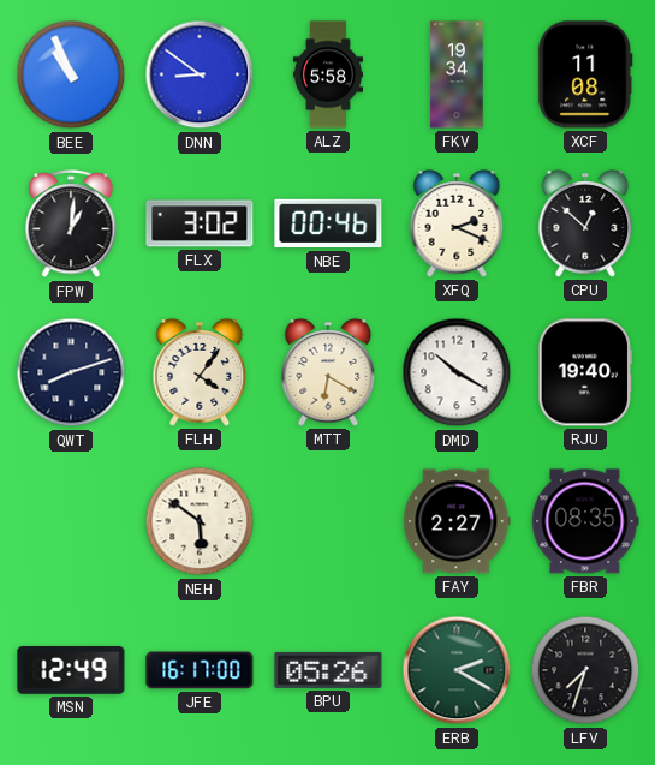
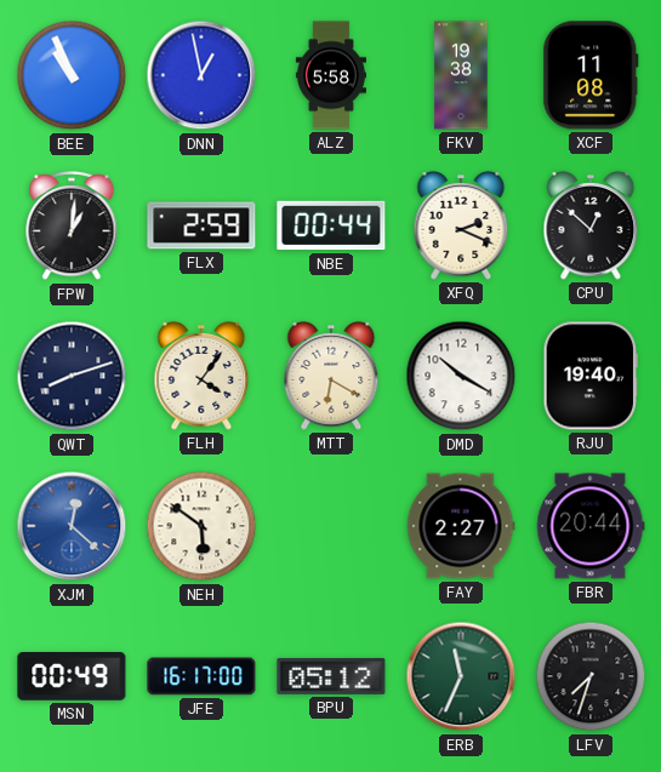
DNN: 8:51 -> 12:58
FKV: 19:34 -> 19:38
FLX: 3:02 -> 2:59
NBE: 00:46 -> 00:44
XJM: none -> 12:22
FBR: 08:35 -> 20:44
MSN: 12:49 -> 00:49
BPU: 05:26 -> 05:12
ERB: 2:20 -> 11:34
